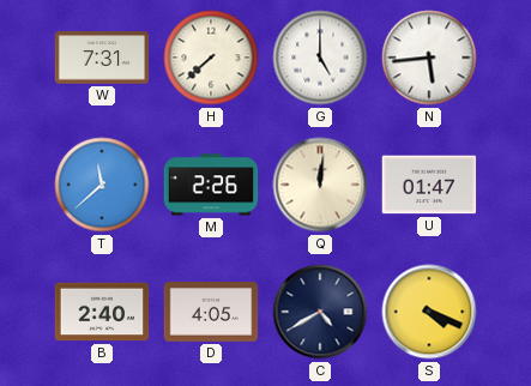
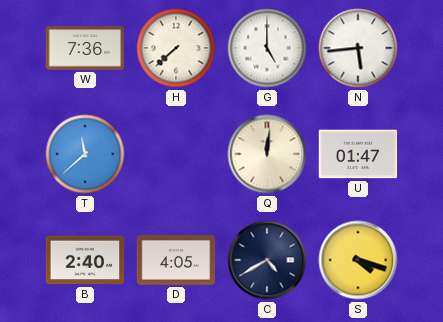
W: 7:31 -> 7:36
M: 2:26 -> none
S: 4:19 -> 4:18
